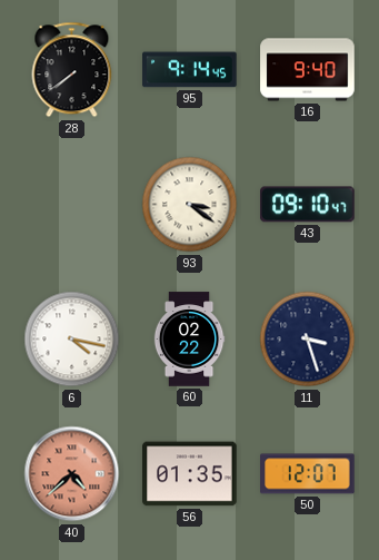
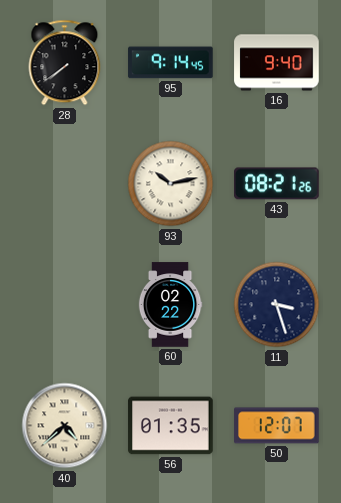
93: 3:21 -> 10:13
43: 09:10 -> 08:21
6: 4:17 -> none
40 dial: salmon -> cream
